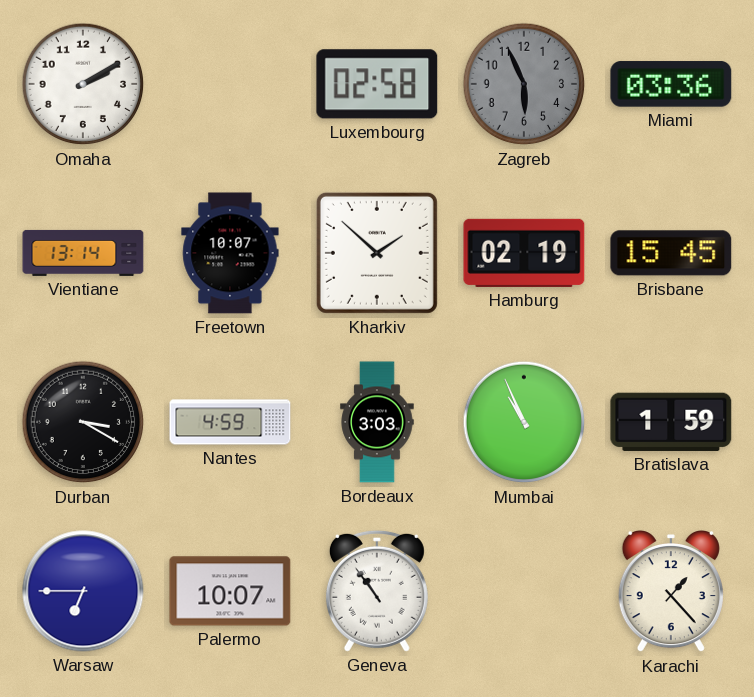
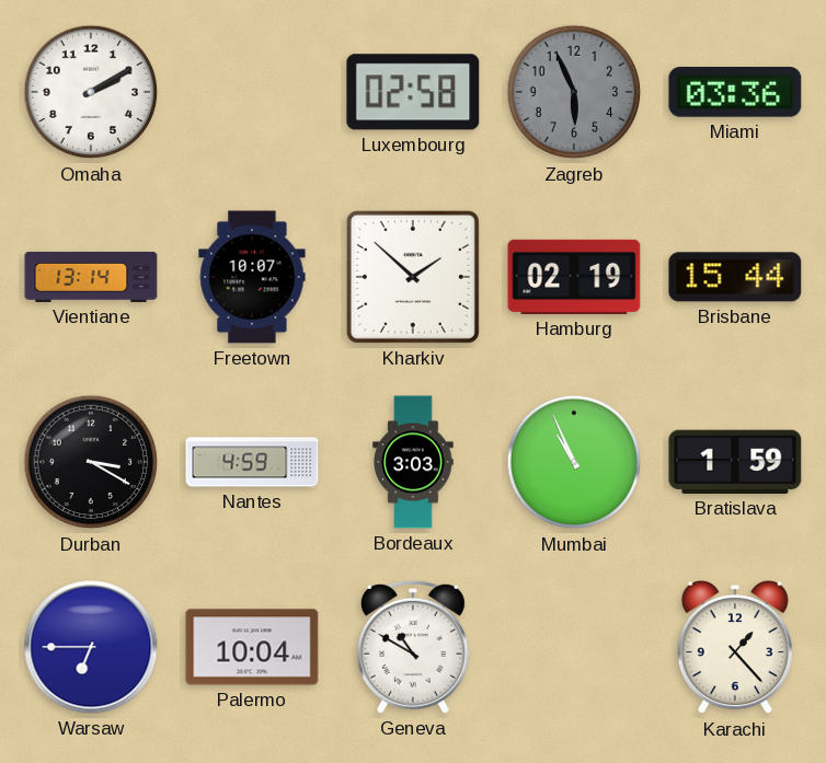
Brisbane: 15:45 -> 15:44
Palermo: 10:07 -> 10:04
Geneva: 10:54 -> 10:50
